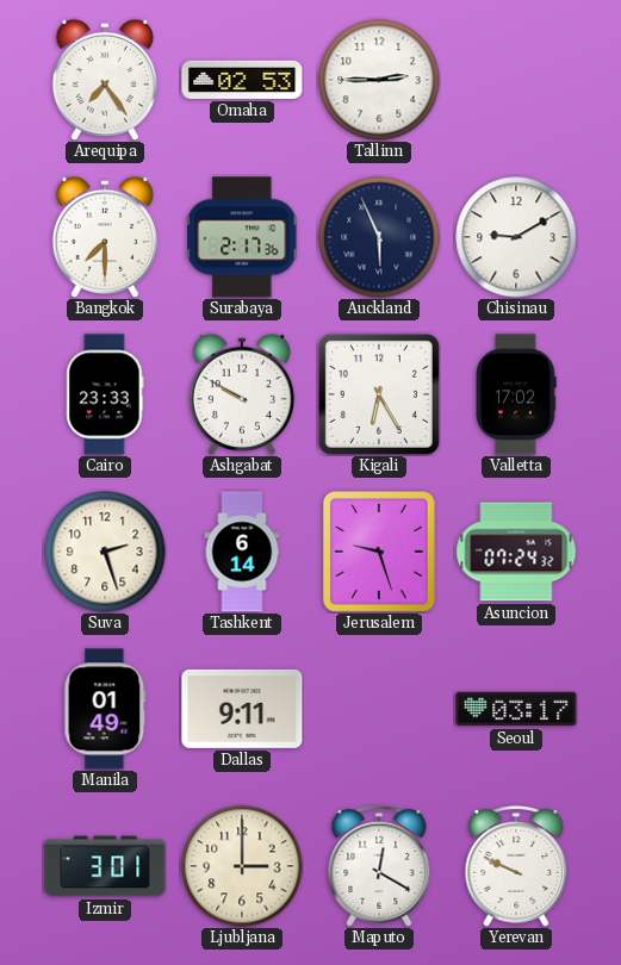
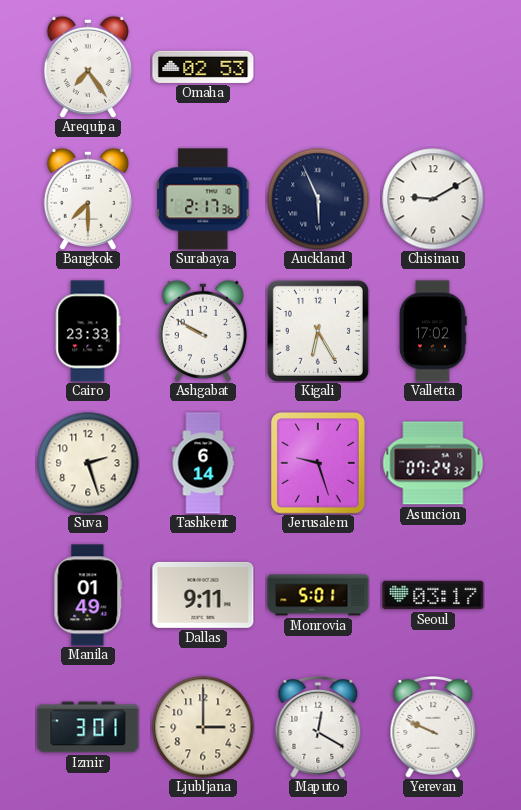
Tallinn: 2:45 -> none
Monrovia: none -> 5:01
